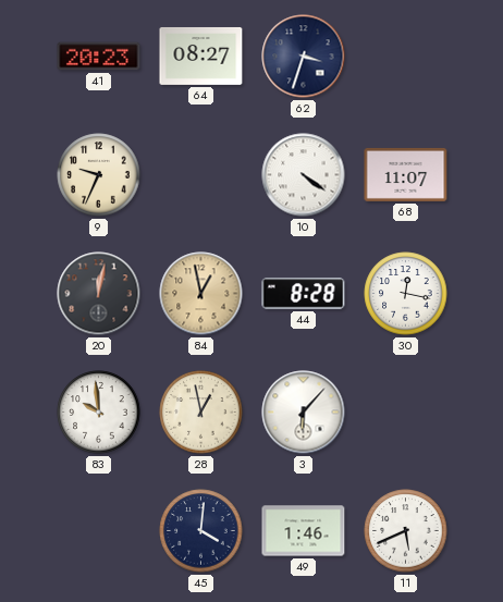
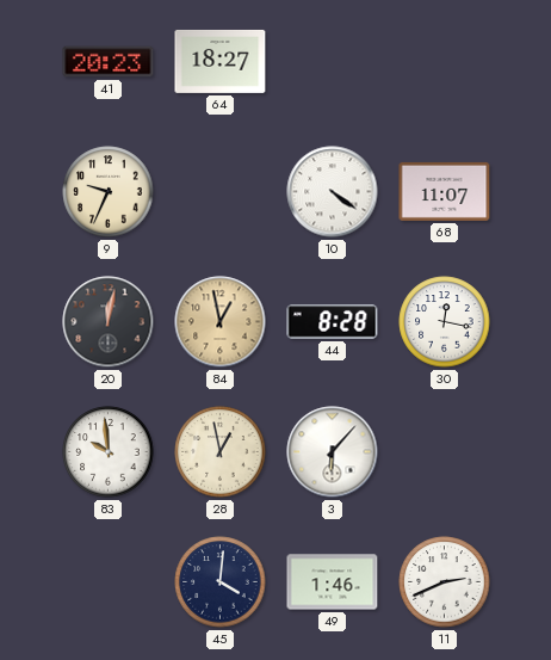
64: 08:27 -> 18:27
62: 3:33 -> none
11: 5:41 -> 2:41
